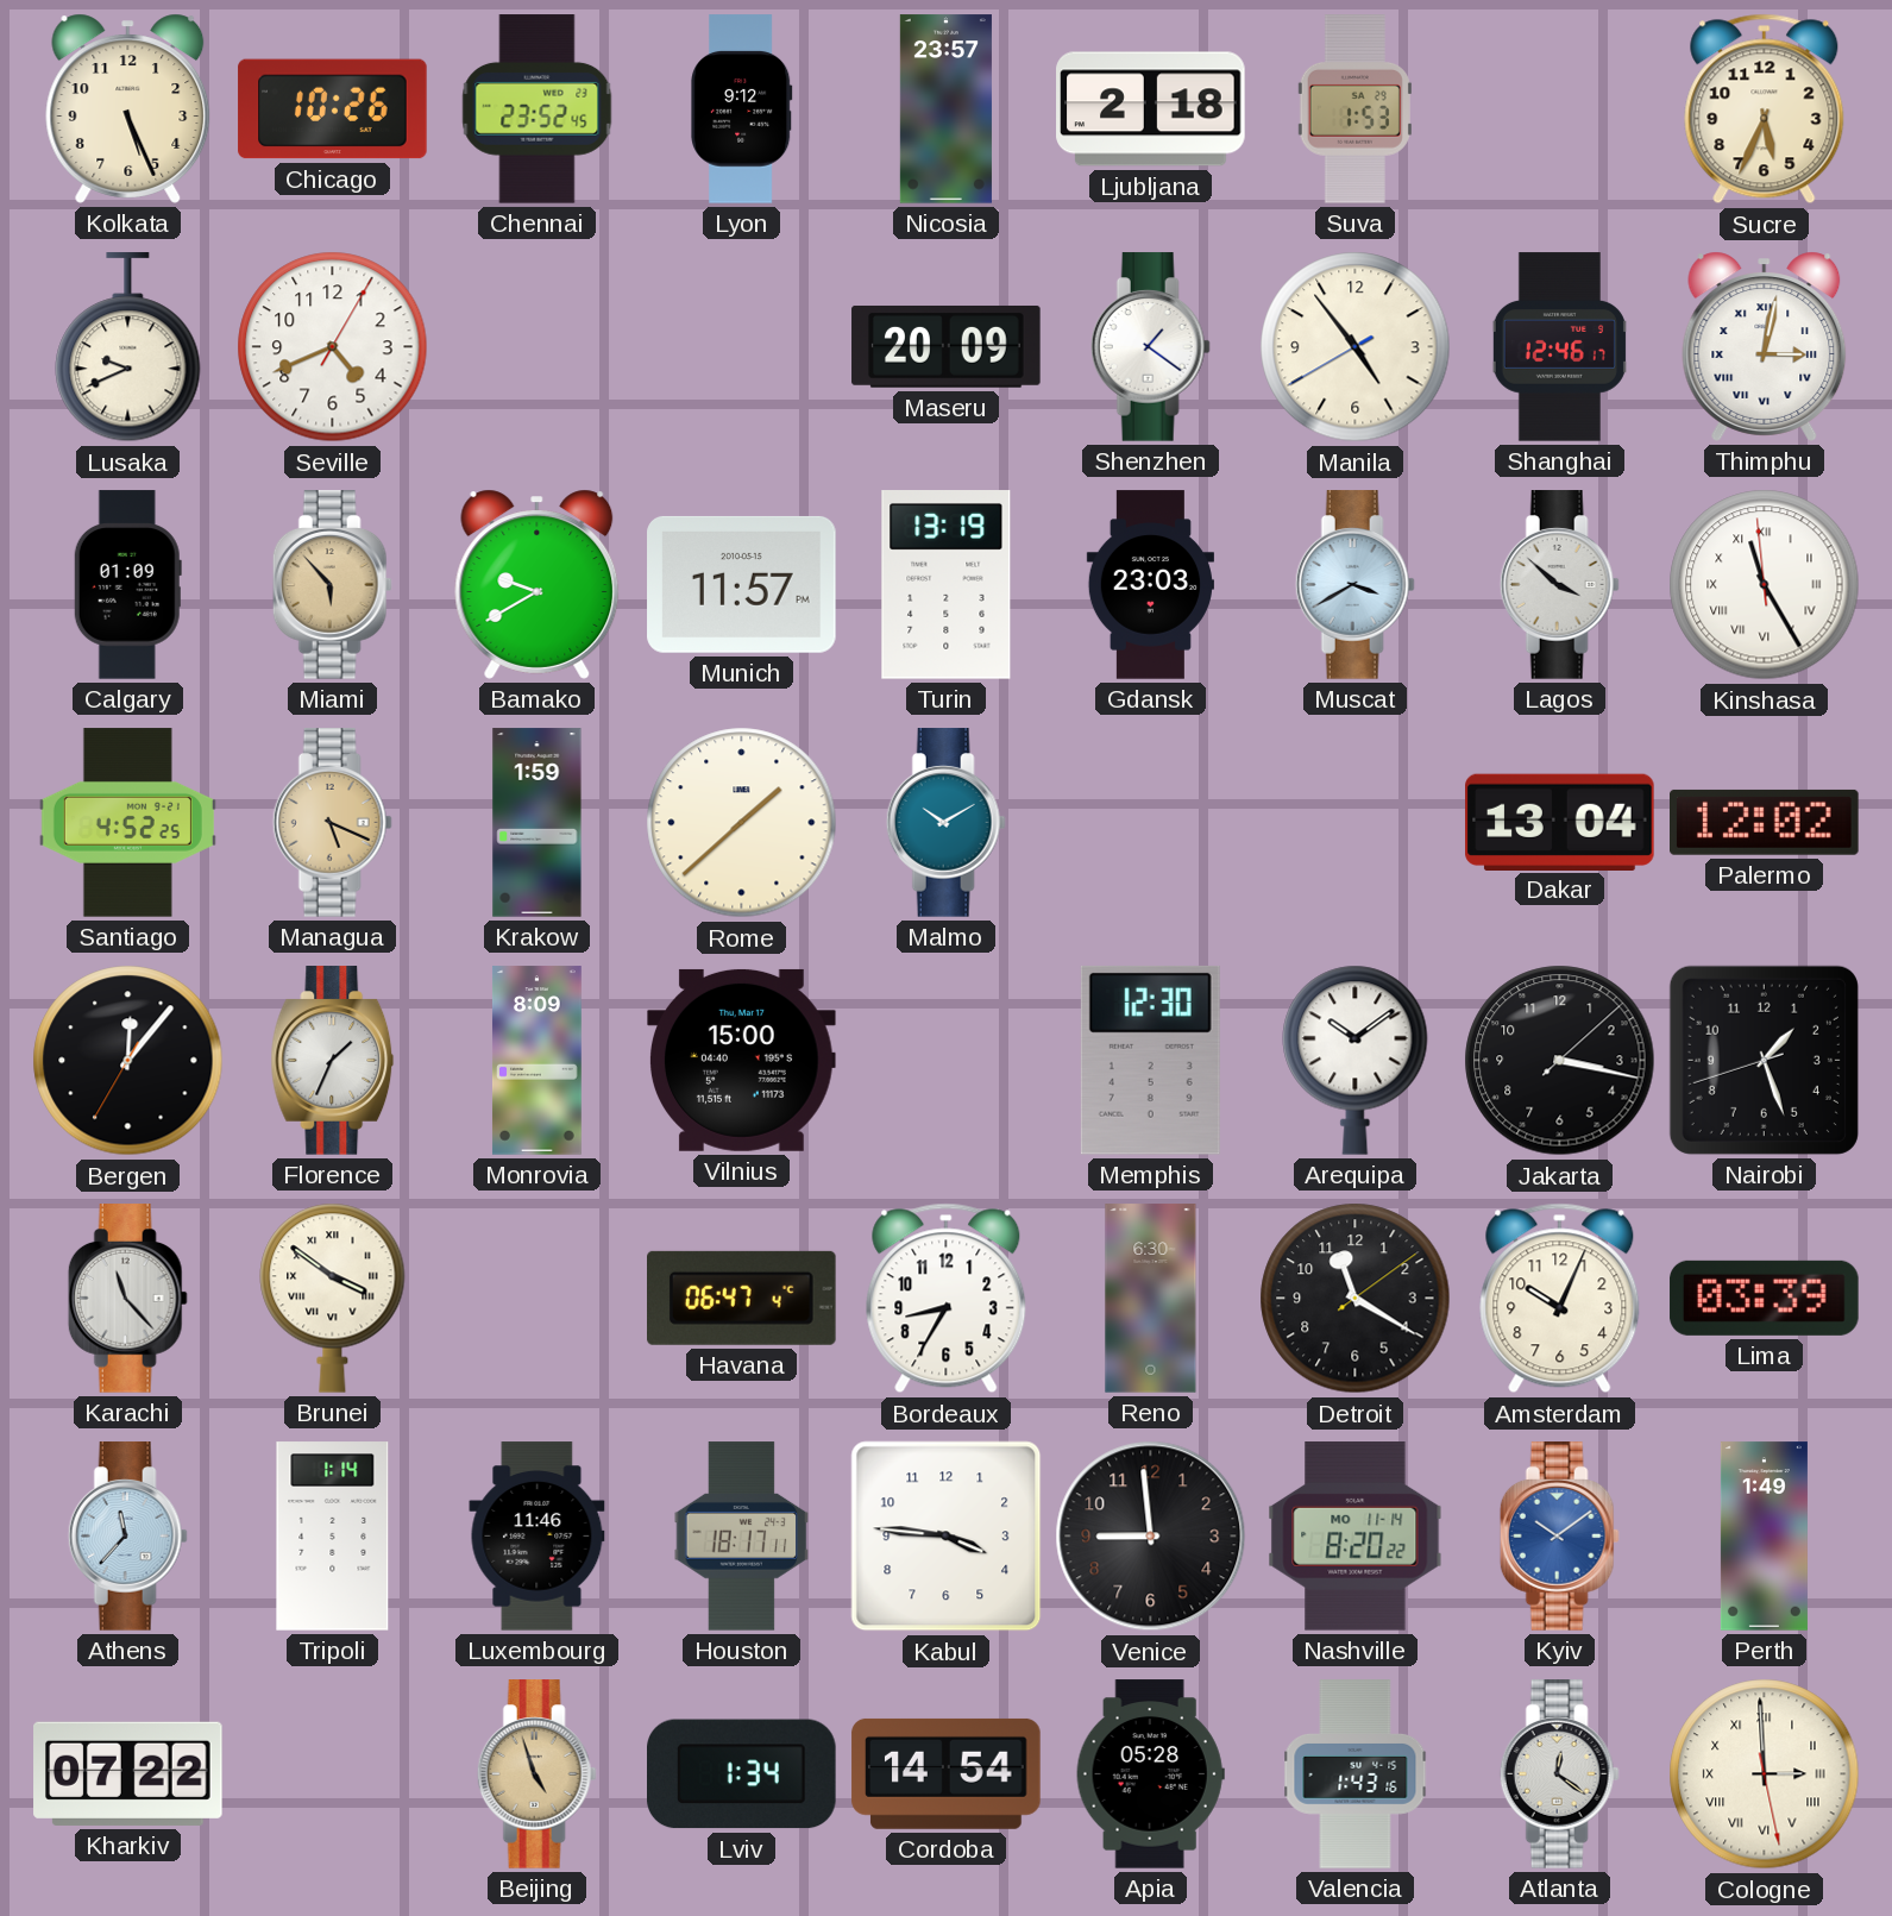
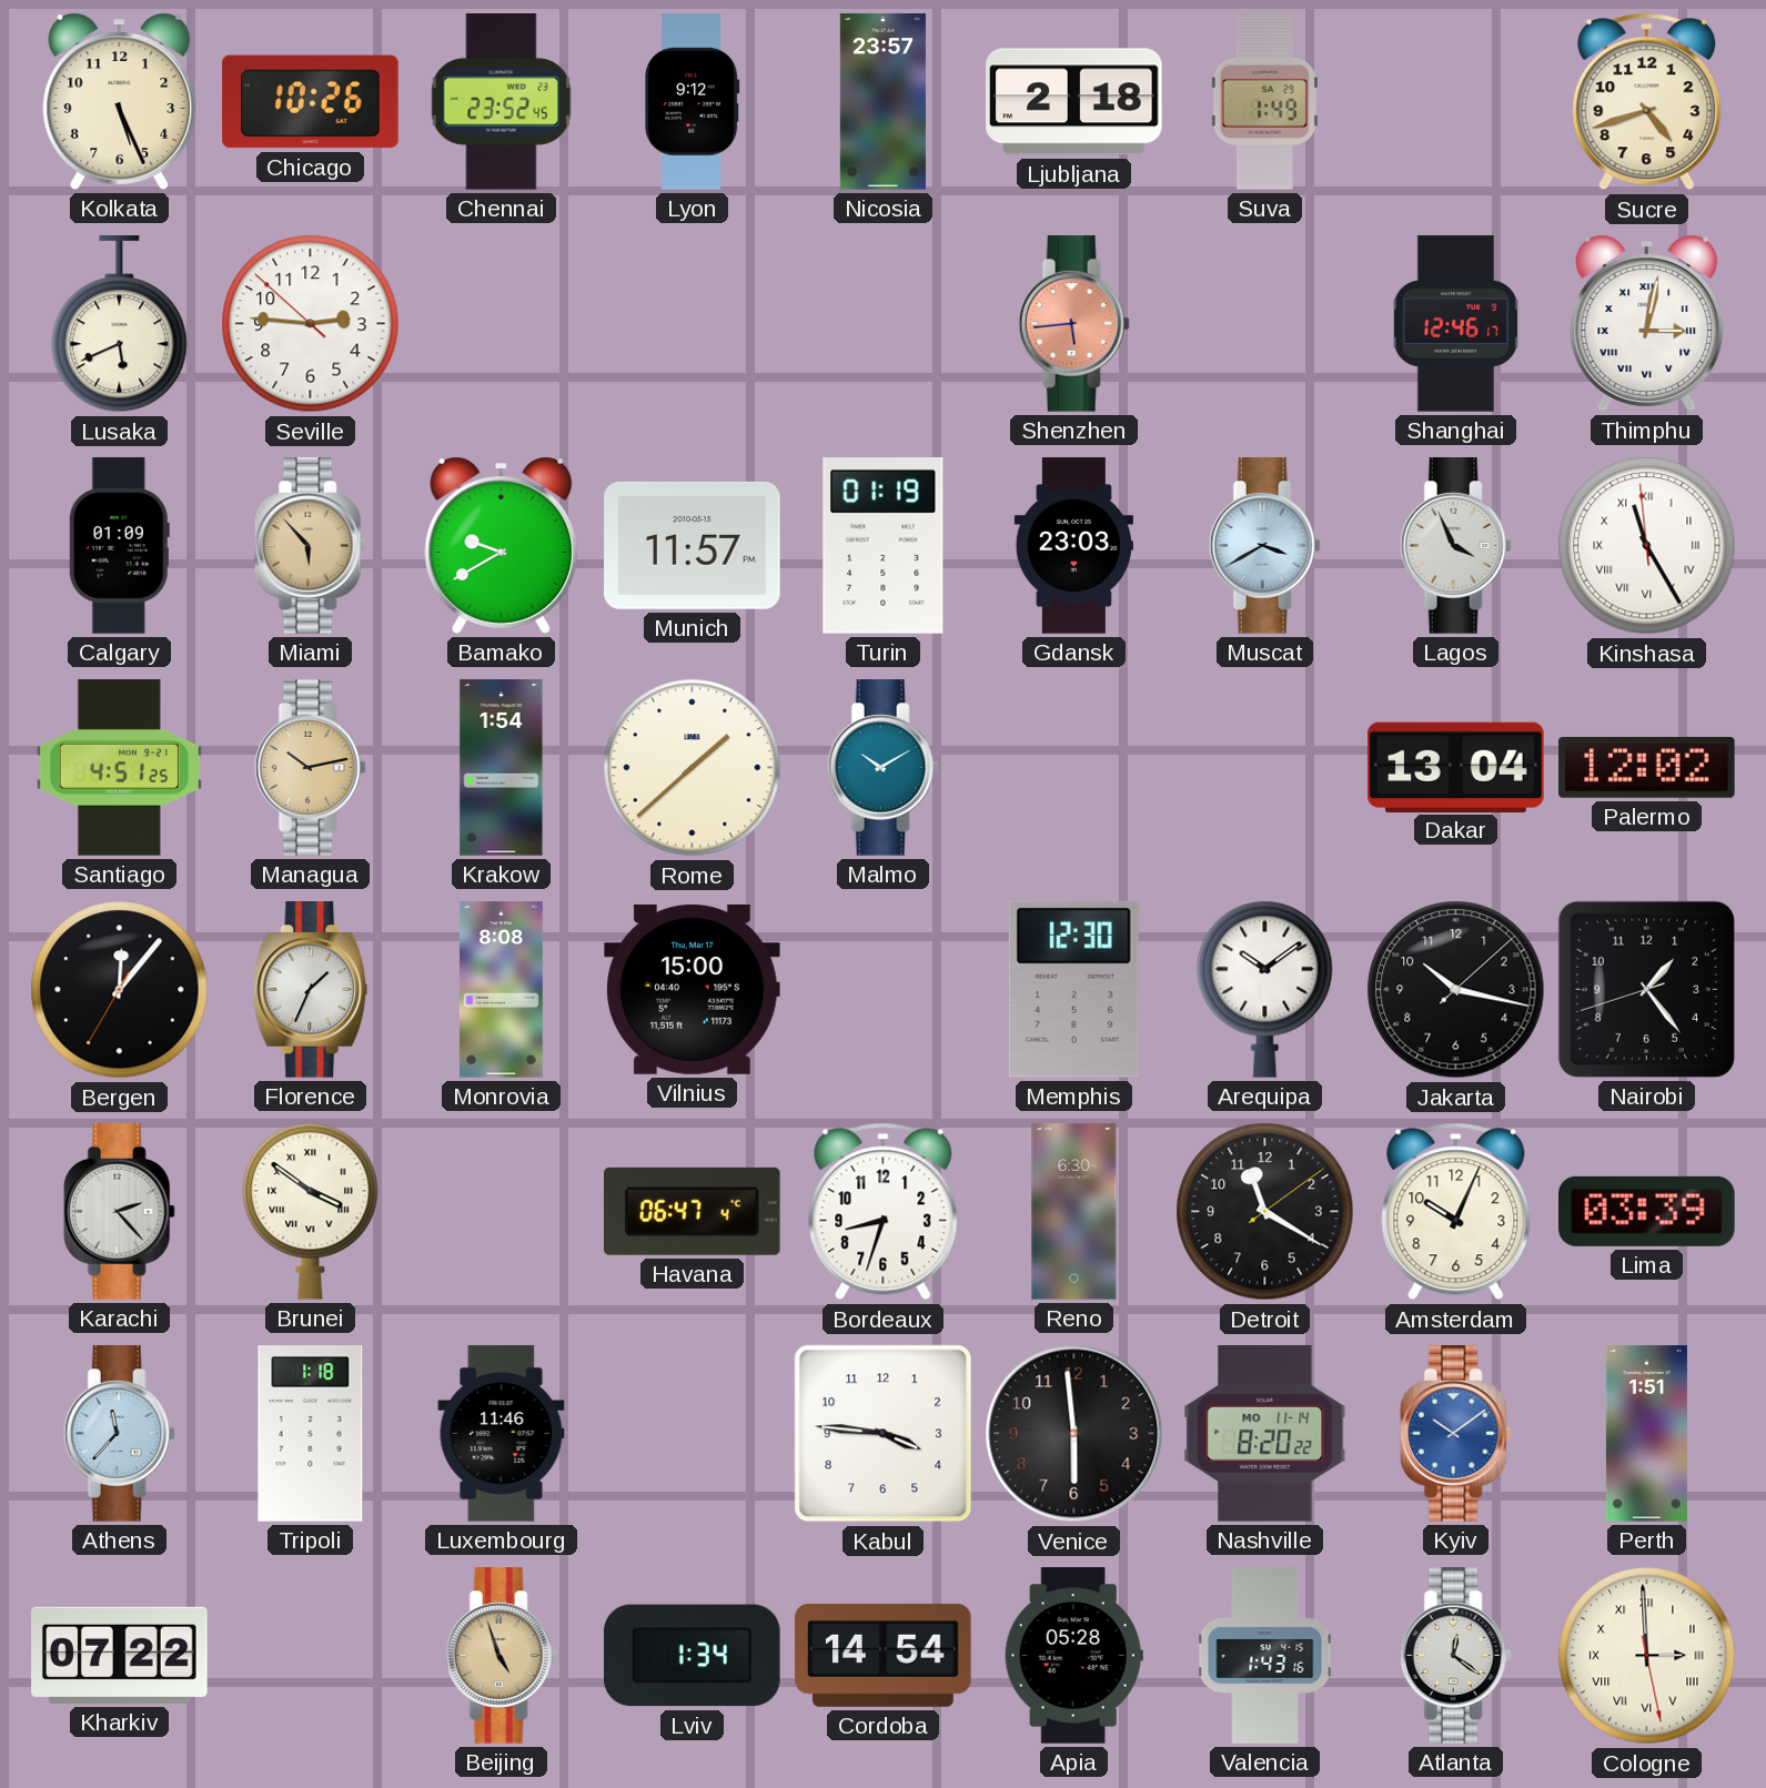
Suva: 1:53 -> 1:49
Sucre: 5:34 -> 4:42
Lusaka: 9:41 -> 5:41
Seville: 4:41 -> 2:45
Maseru: 20:09 -> none
Shenzhen: 1:21 -> 5:44
Shenzhen dial: white -> salmon
Manila: 4:53 -> none
Turin: 13:19 -> 01:19
Lagos: 3:52 -> 3:56
Santiago: 4:52 -> 4:51
Managua: 5:19 -> 10:13
Krakow: 1:59 -> 1:54
Monrovia: 8:09 -> 8:08
Jakarta: 3:17 -> 10:17
Nairobi: 1:26 -> 1:23
Karachi: 11:23 -> 2:23
Bordeaux: 8:35 -> 8:33
Tripoli: 1:14 -> 1:18
Houston: 18:17 -> none
Venice: 8:59 -> 5:59
Perth: 1:49 -> 1:51
